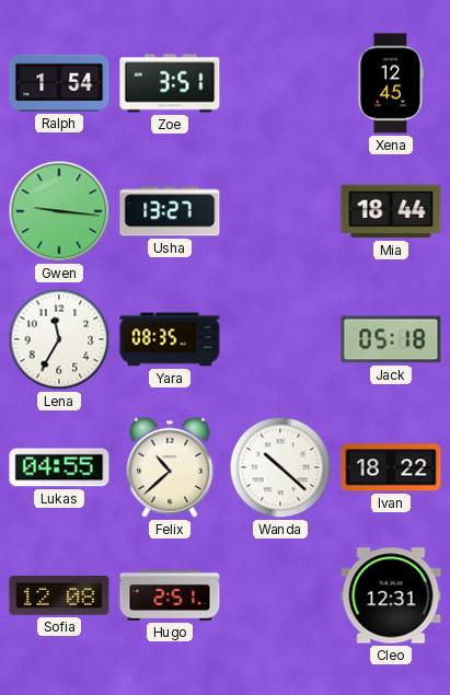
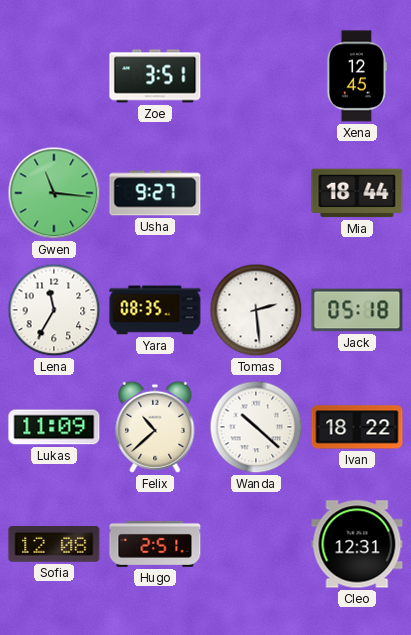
Ralph: 1:54 -> none
Gwen: 9:16 -> 11:16
Usha: 13:27 -> 9:27
Tomas: none -> 2:29
Lukas: 04:55 -> 11:09
